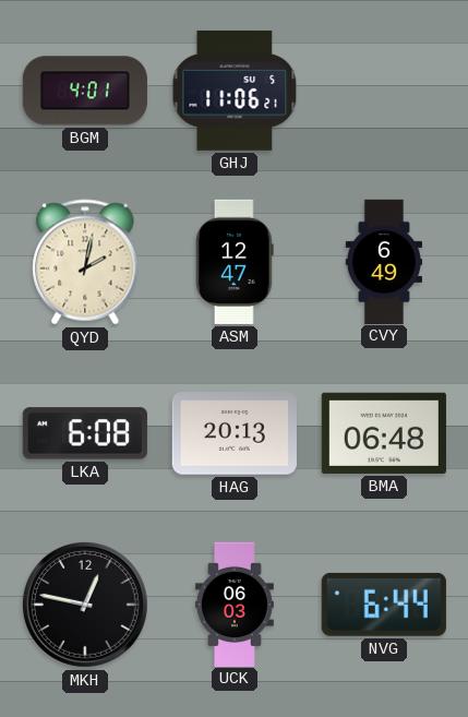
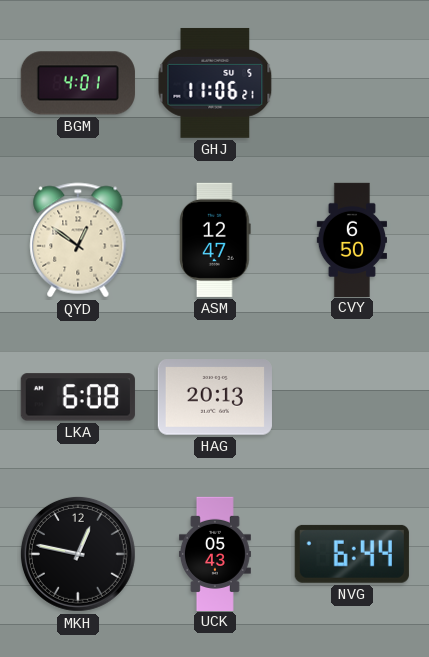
QYD: 2:02 -> 12:51
CVY: 6:49 -> 6:50
BMA: 06:48 -> none
UCK: 06:03 -> 05:43
